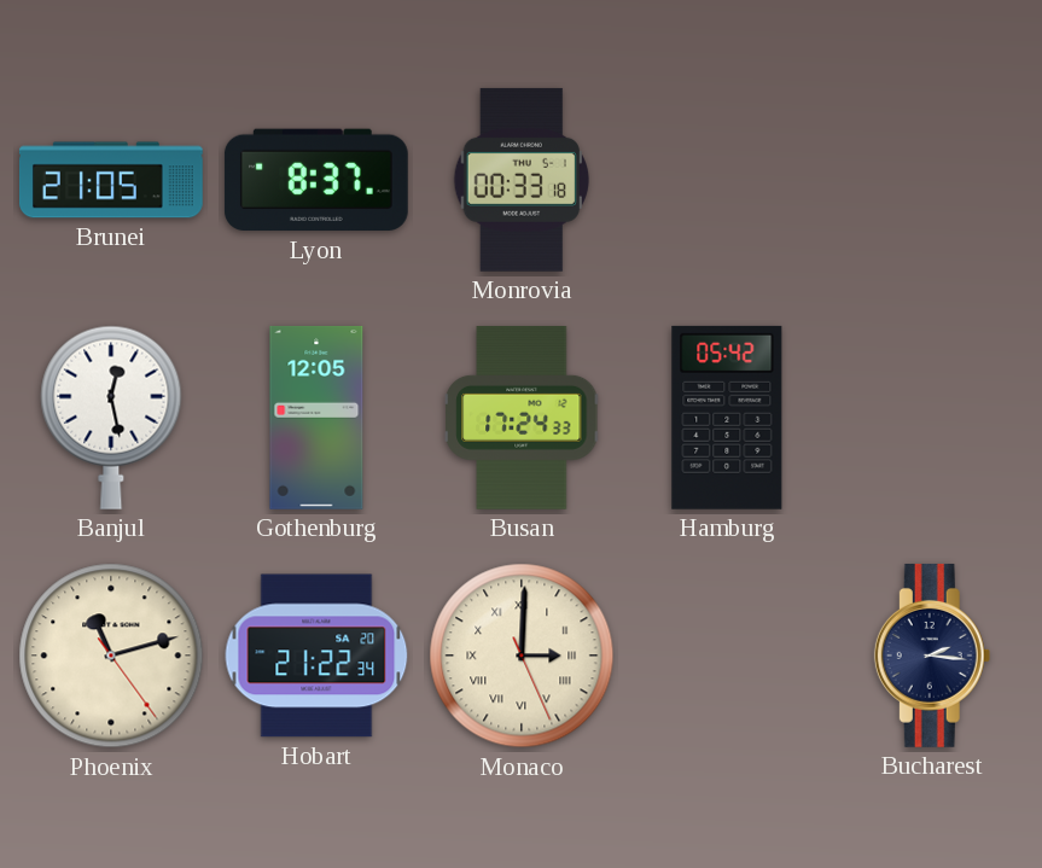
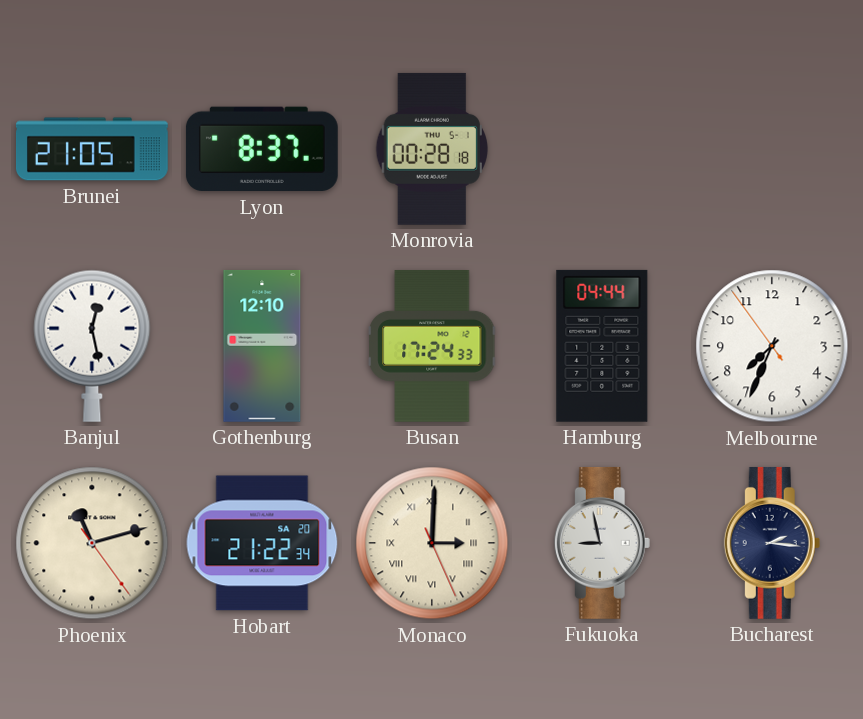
Monrovia: 00:33 -> 00:28
Gothenburg: 12:05 -> 12:10
Hamburg: 05:42 -> 04:44
Melbourne: none -> 7:33
Fukuoka: none -> 8:58
